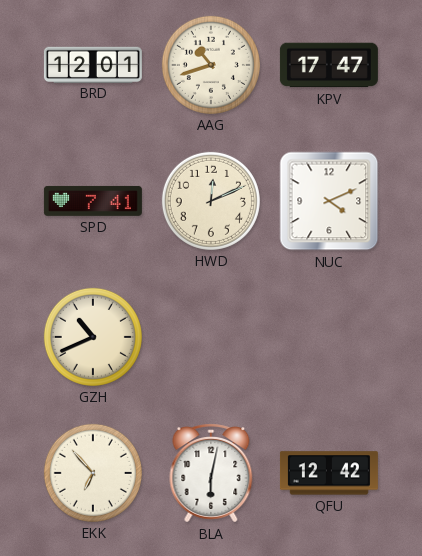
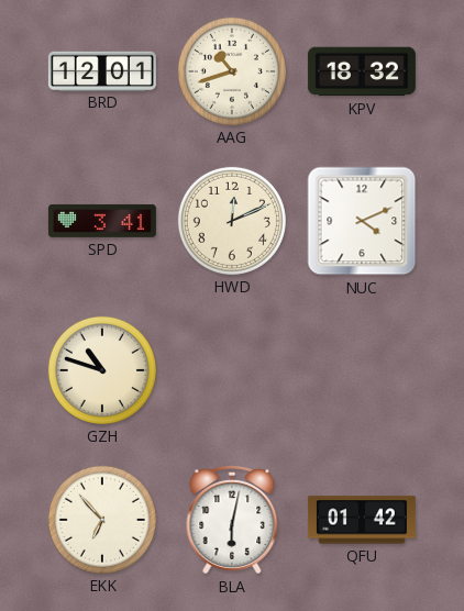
KPV: 17:47 -> 18:32
SPD: 7:41 -> 3:41
GZH: 10:41 -> 10:48
QFU: 12:42 -> 01:42
